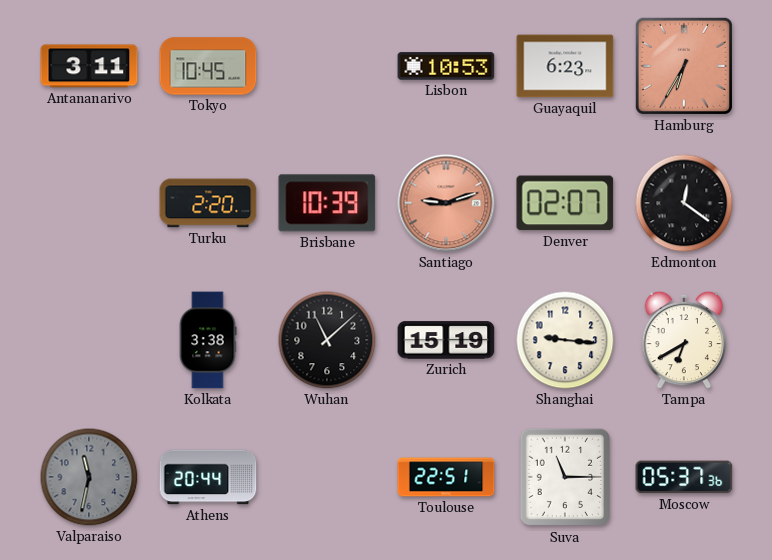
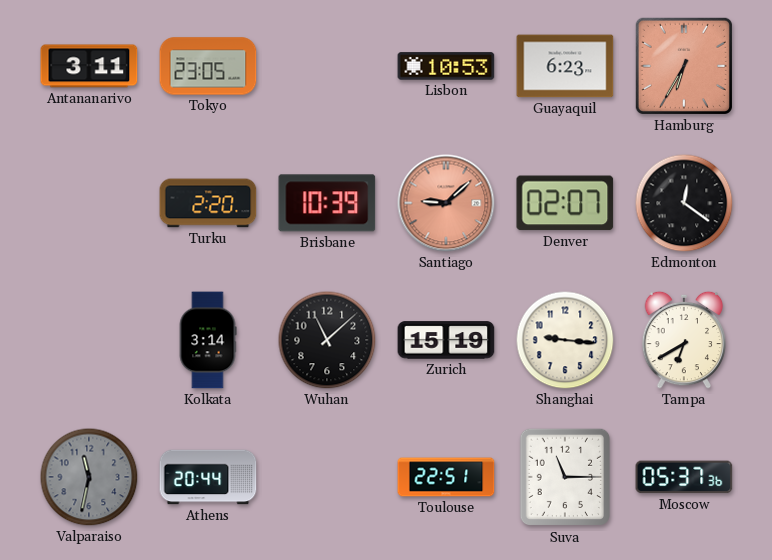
Tokyo: 10:45 -> 23:05
Santiago: 9:12 -> 9:08
Kolkata: 3:38 -> 3:14
